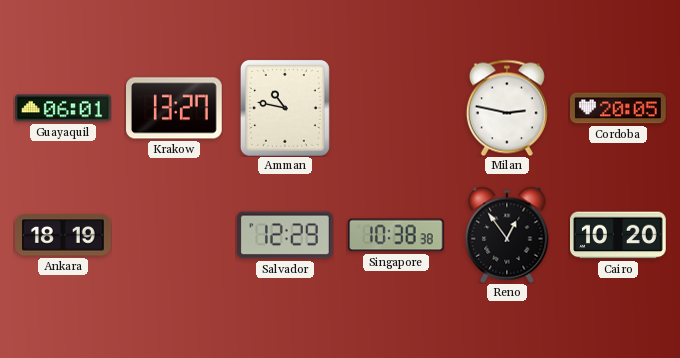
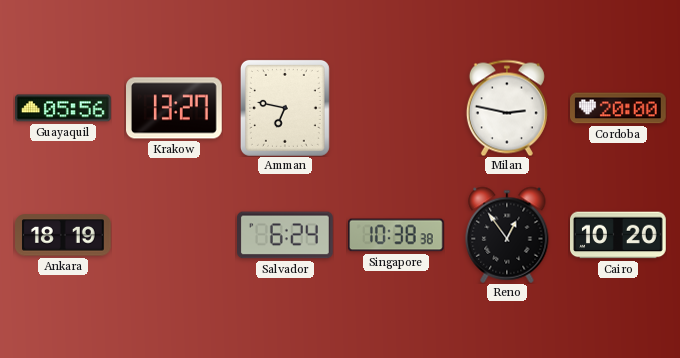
Guayaquil: 06:01 -> 05:56
Amman: 10:47 -> 6:47
Cordoba: 20:05 -> 20:00
Salvador: 12:29 -> 6:24
